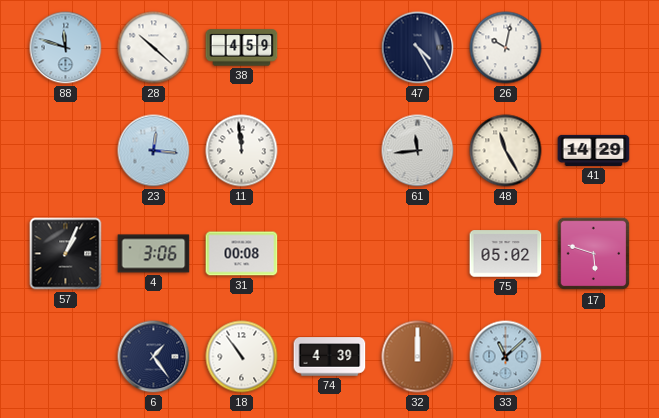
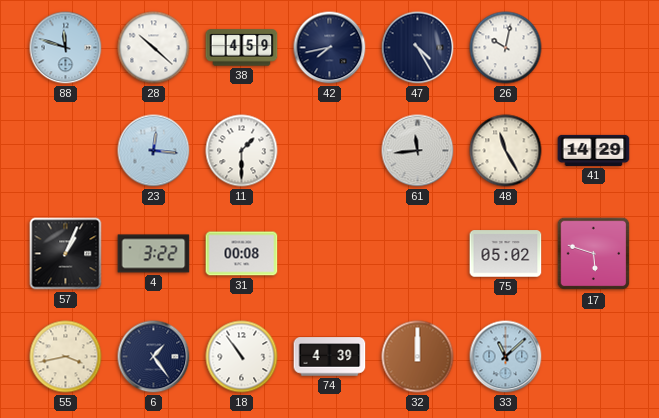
42: none -> 7:43
11: 11:59 -> 1:30
4: 3:06 -> 3:22
55: none -> 3:43
